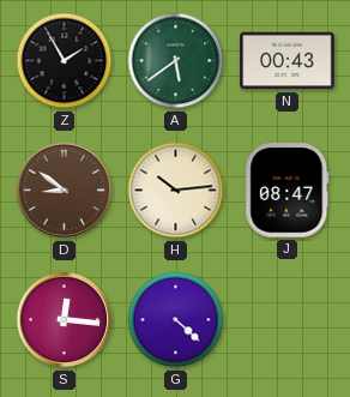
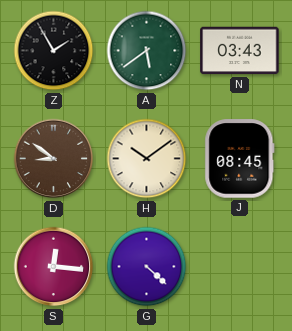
N: 00:43 -> 03:43
H: 10:14 -> 10:09
J: 08:47 -> 08:45
